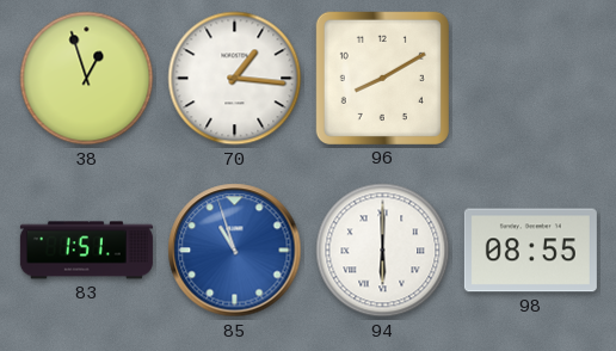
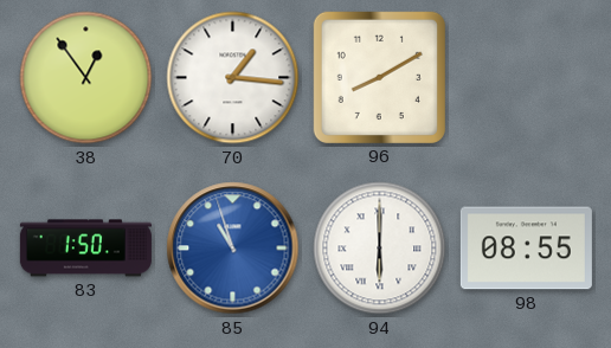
38: 12:57 -> 12:54
83: 1:51 -> 1:50
